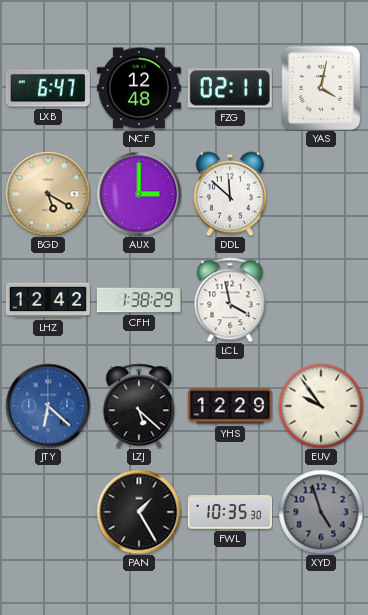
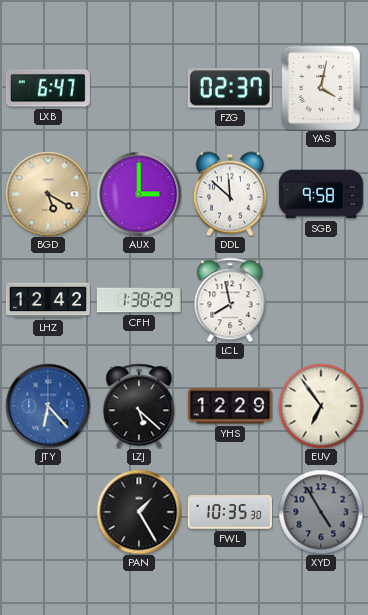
NCF: 12:48 -> none
FZG: 02:11 -> 02:37
SGB: none -> 9:58
LCL: 3:58 -> 7:58
JTY: 6:22 -> 6:23
EUV: 9:54 -> 6:54
XYD: 4:57 -> 4:55
